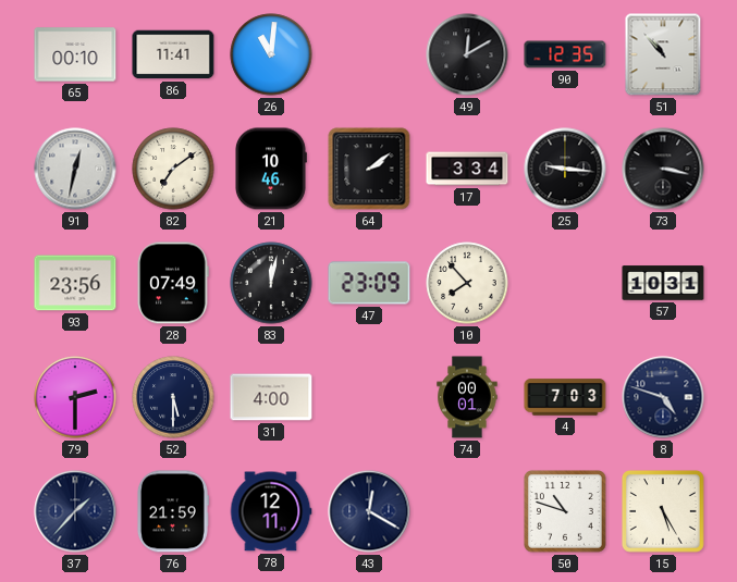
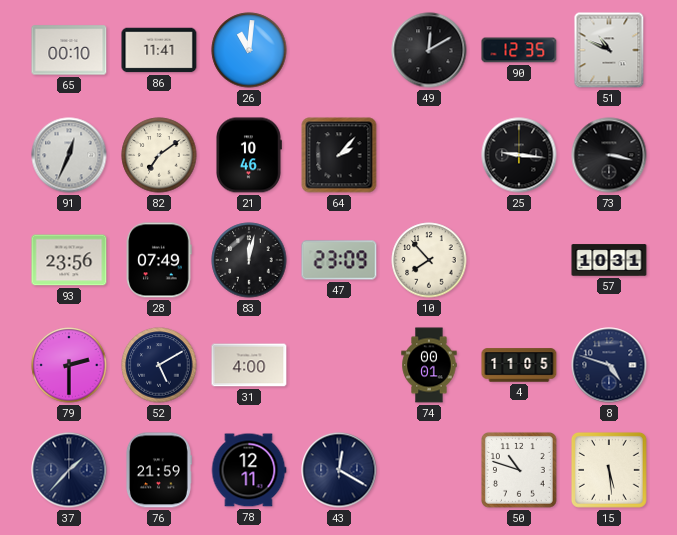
51: 10:53 -> 10:49
91: 12:32 -> 12:34
64: 2:09 -> 2:07
17: 3:34 -> none
52: 5:30 -> 5:10
4: 7:03 -> 11:05
15: 5:25 -> 5:29
